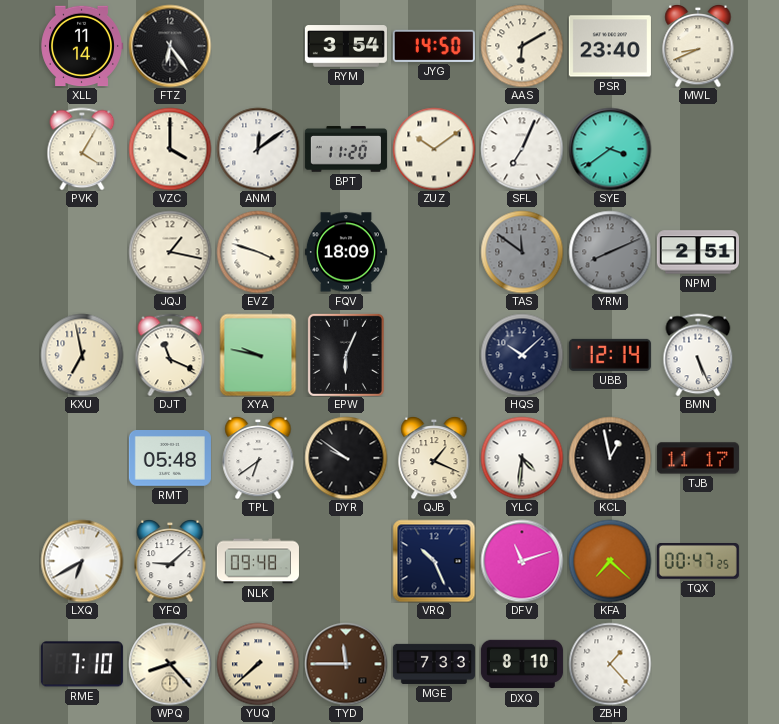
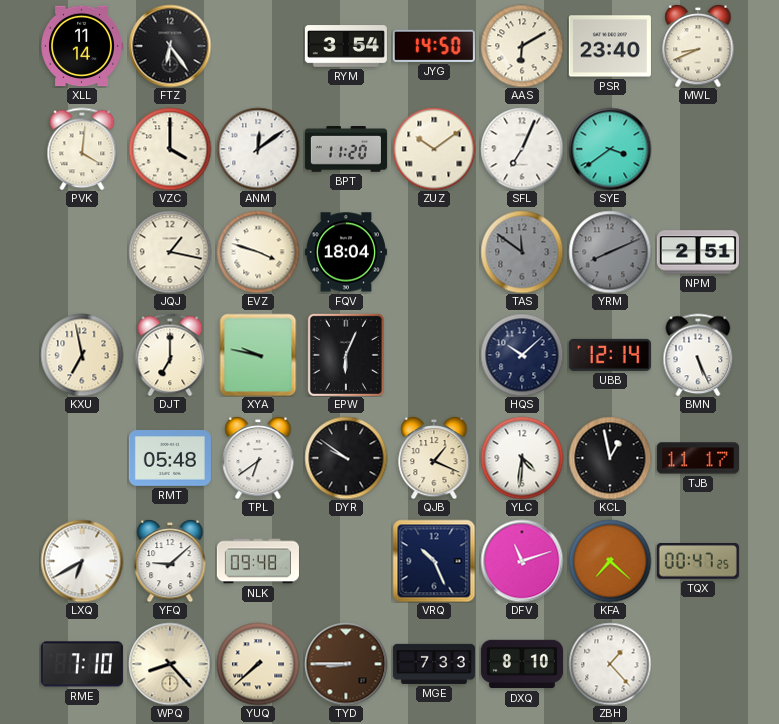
PVK: 4:05 -> 4:01
FQV: 18:09 -> 18:04
DJT: 11:19 -> 7:00
TYD: 11:45 -> 8:45
